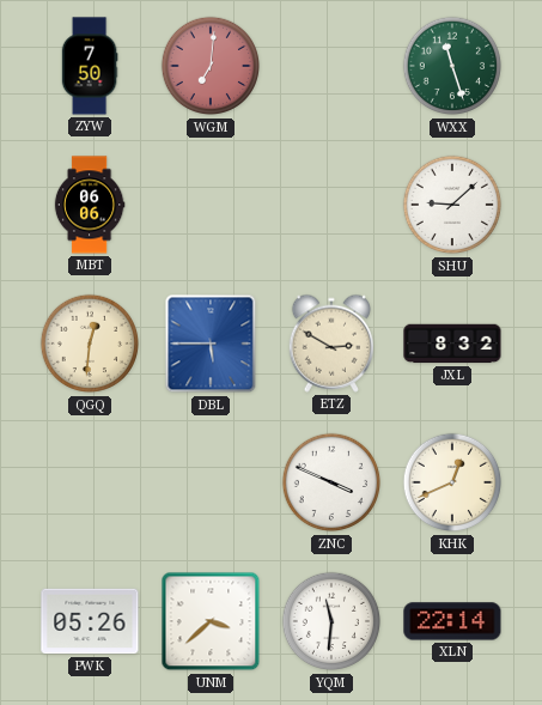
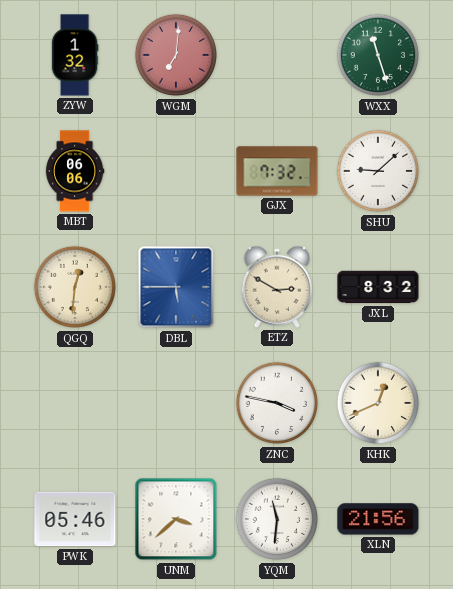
ZYW: 7:50 -> 1:32
GJX: none -> 7:32
ZNC: 3:49 -> 3:47
PWK: 05:26 -> 05:46
XLN: 22:14 -> 21:56
